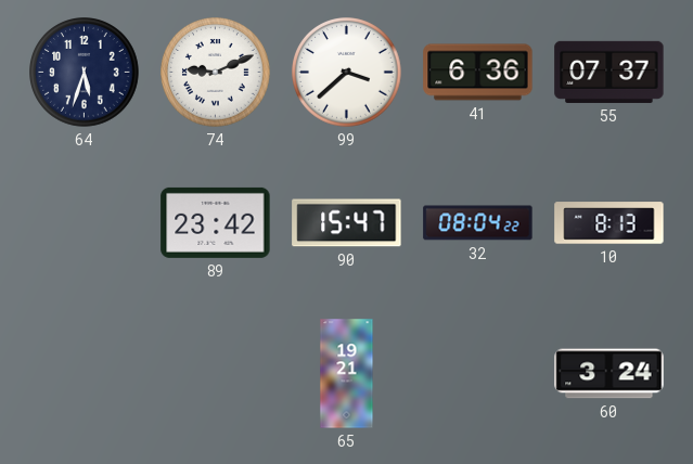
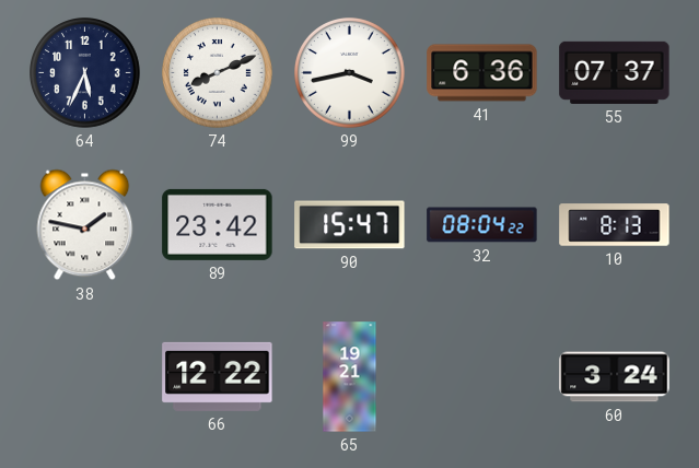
64: 5:33 -> 5:34
74: 9:11 -> 8:11
99: 3:38 -> 3:43
38: none -> 1:47
66: none -> 12:22
